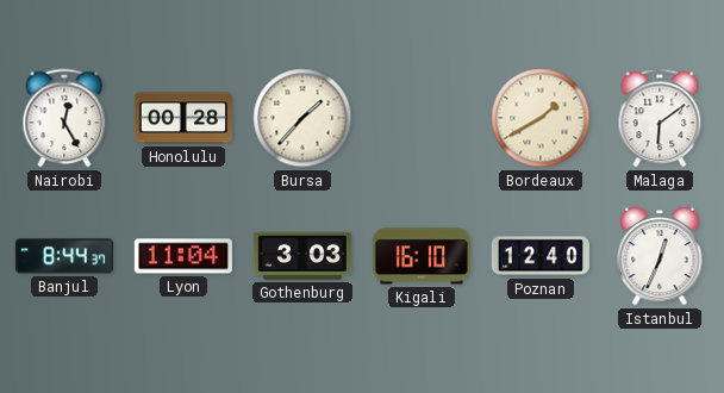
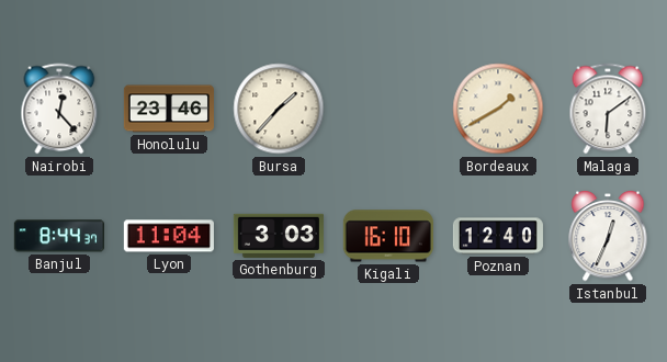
Nairobi: 12:25 -> 12:23
Honolulu: 00:28 -> 23:46
